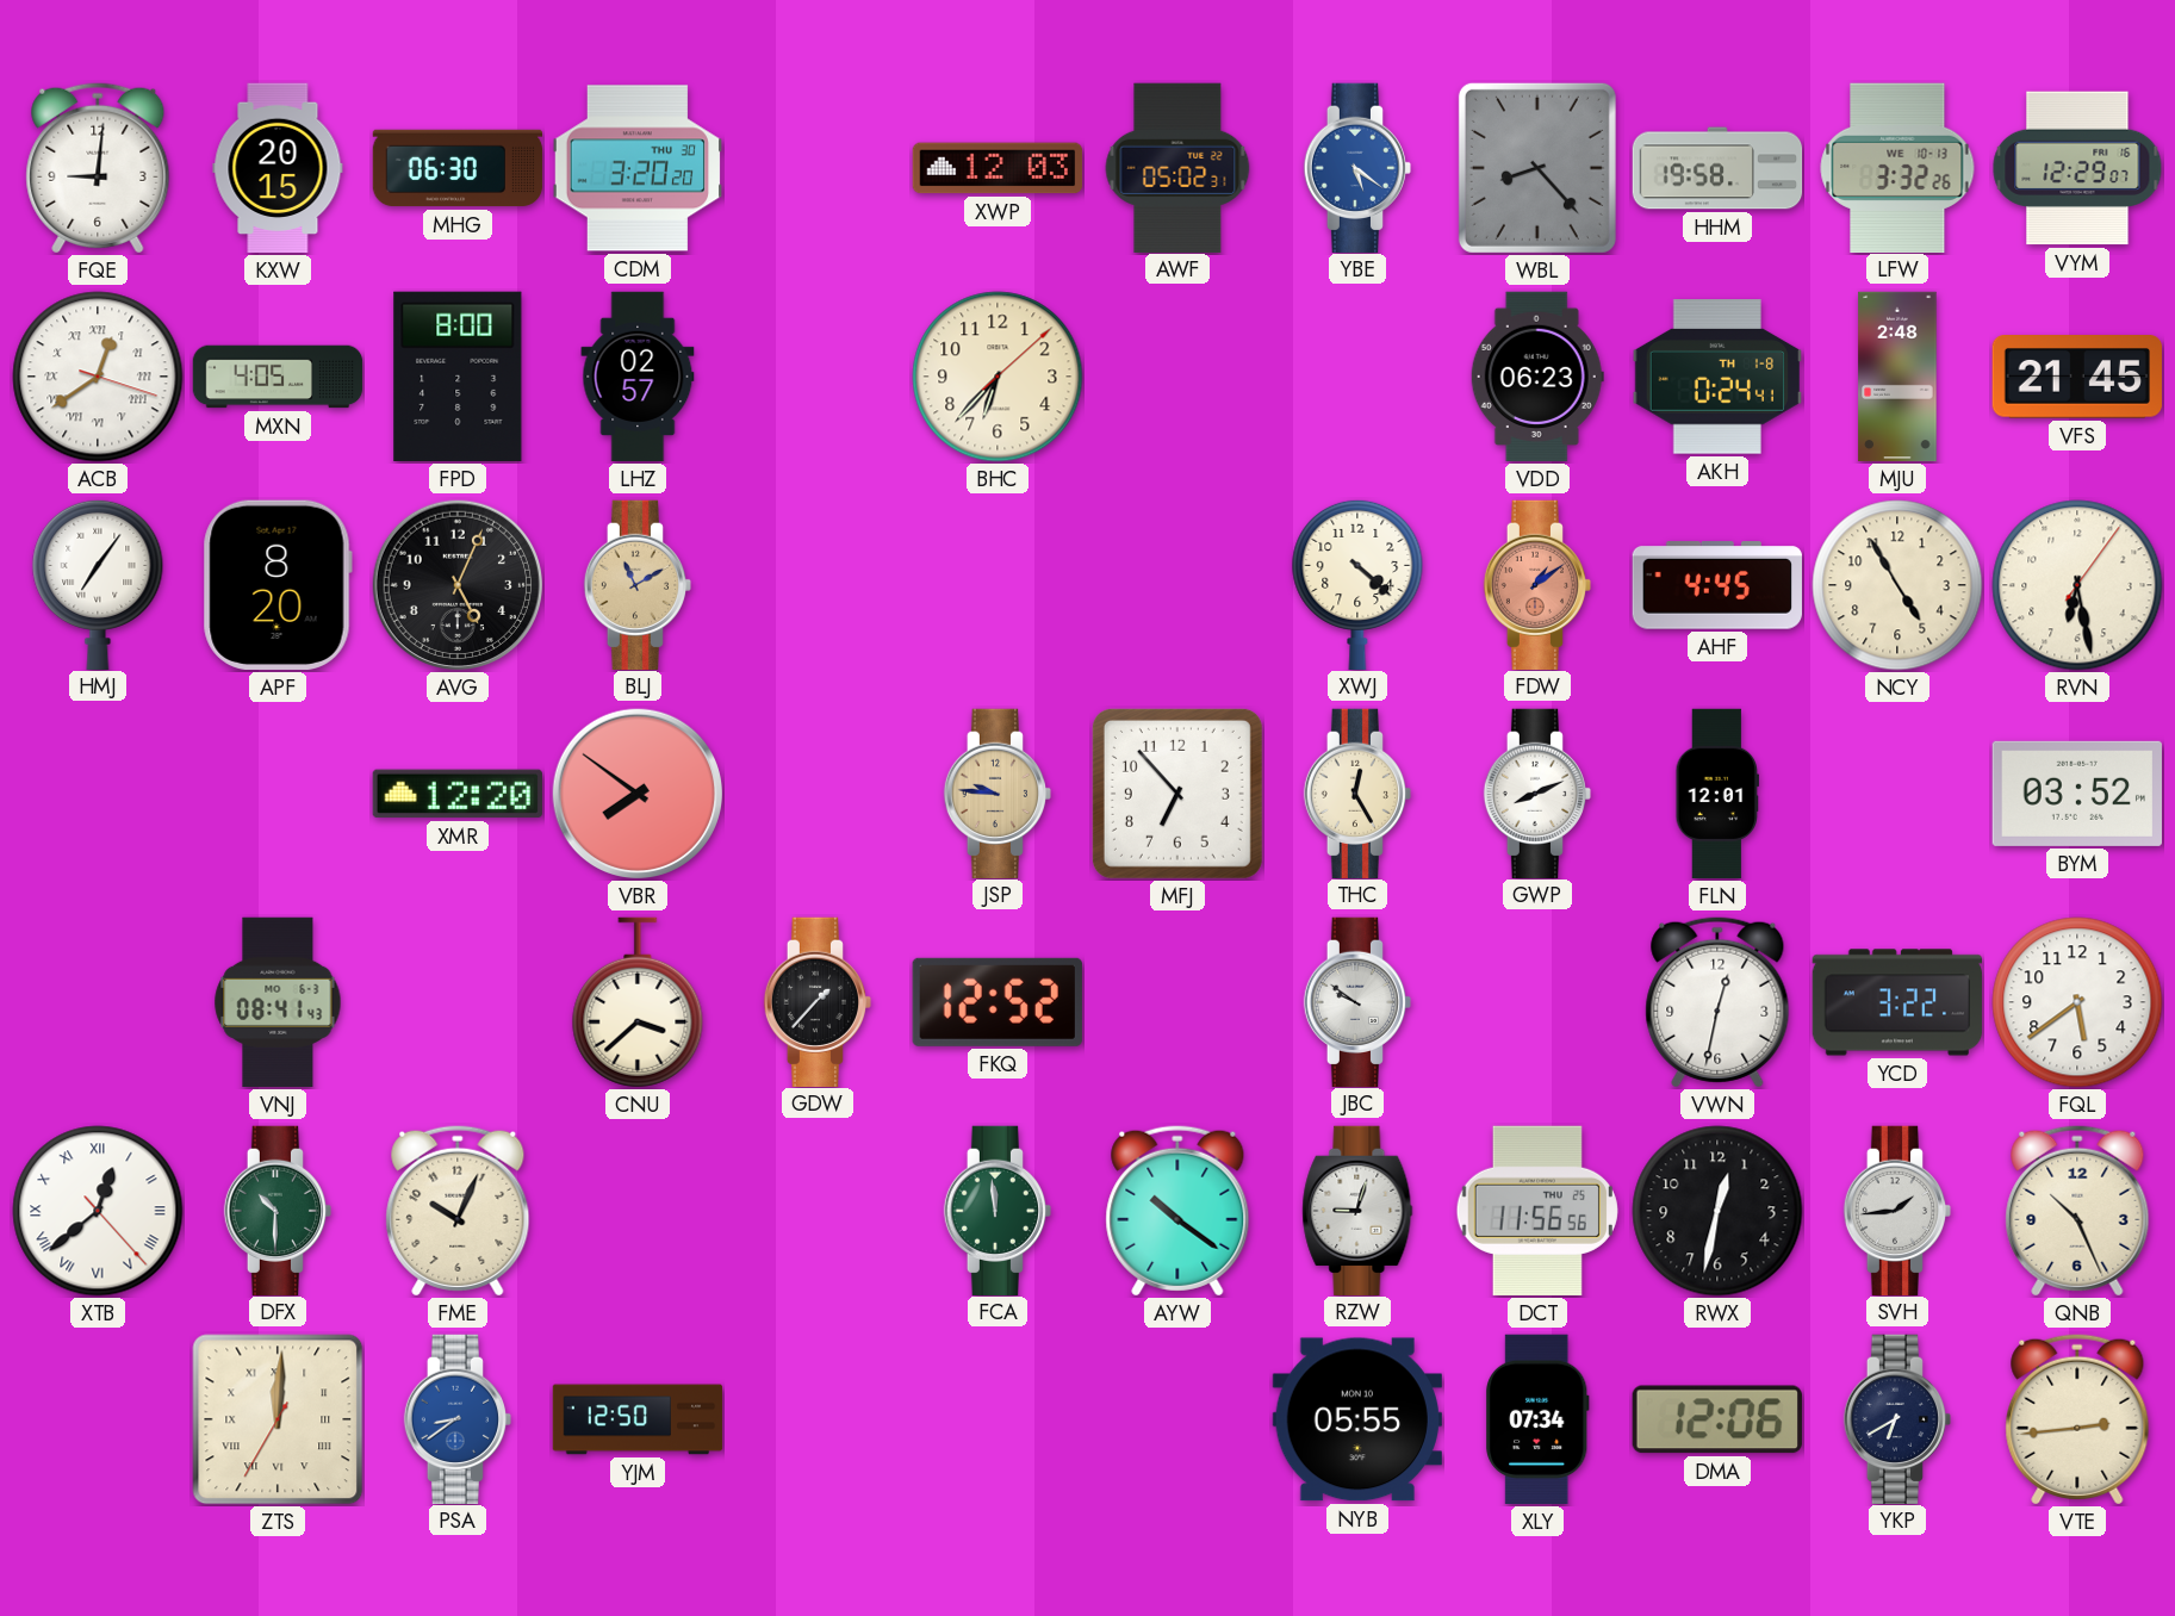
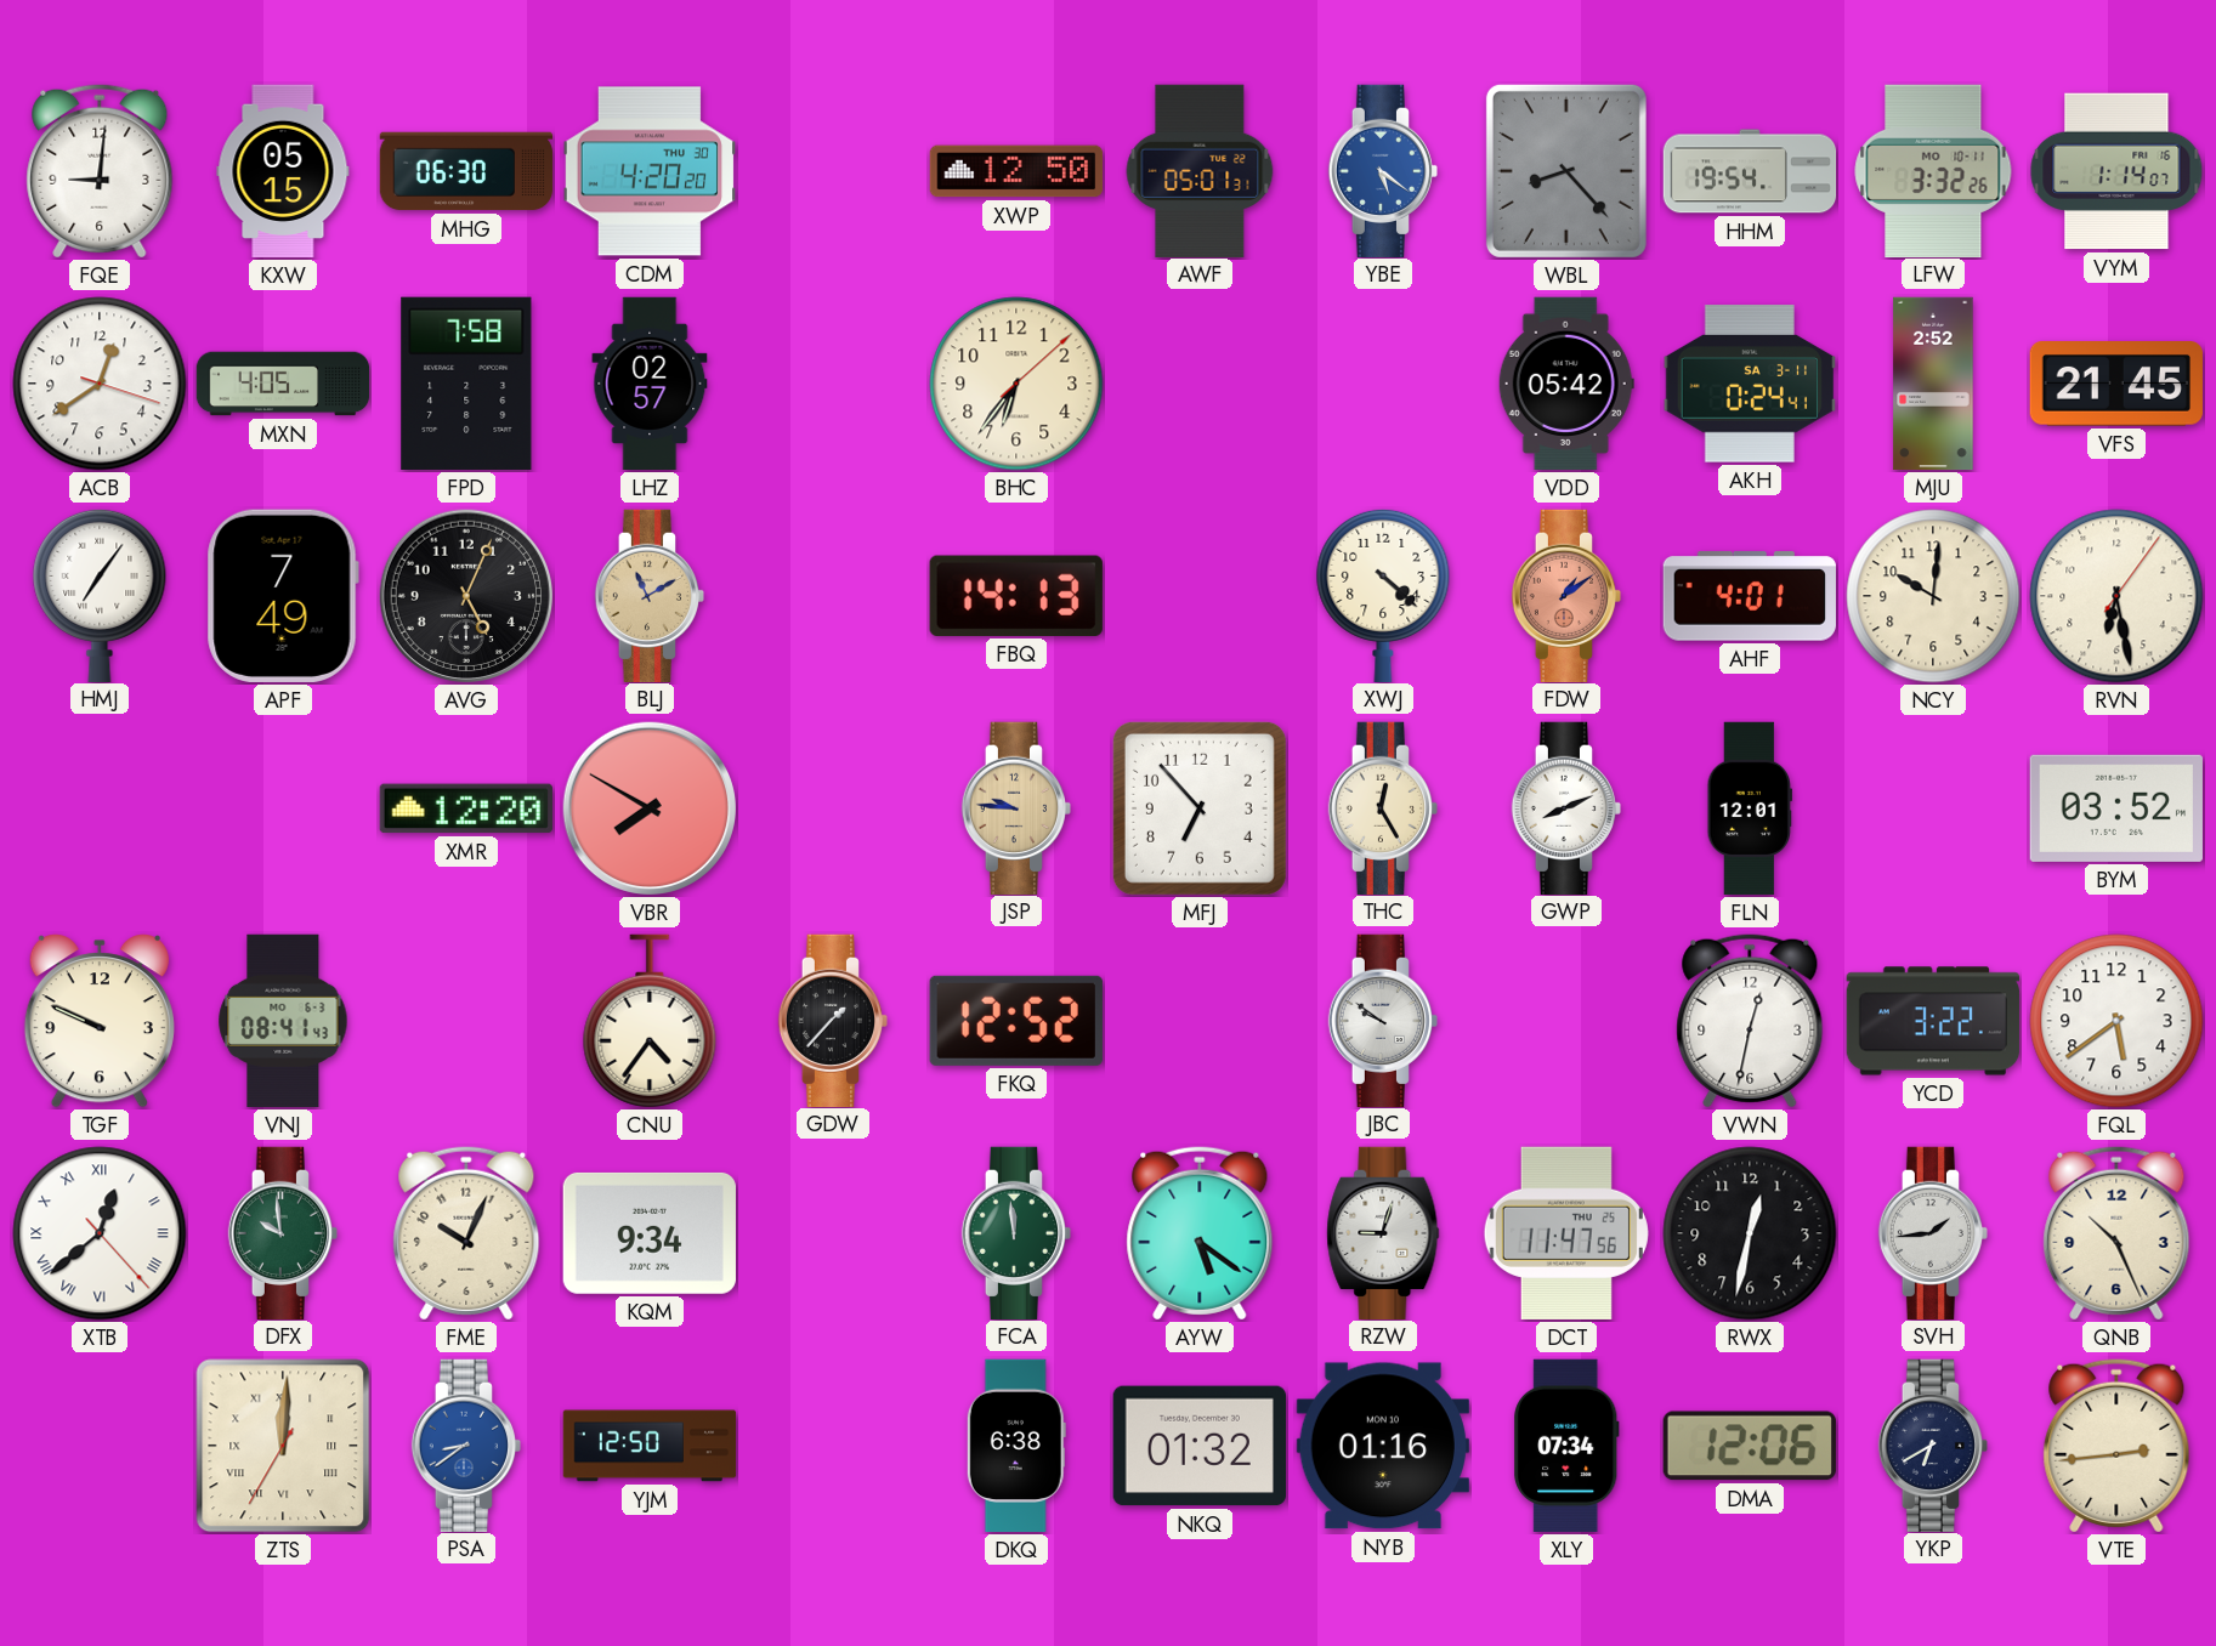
KXW: 20:15 -> 05:15
CDM: 3:20 -> 4:20
XWP: 12:03 -> 12:50
AWF: 05:02 -> 05:01
HHM: 19:58 -> 19:54
LFW date: WE 10-13 -> MO 10-11
VYM: 12:29 -> 1:14
ACB numerals: Roman -> Arabic
FPD: 8:00 -> 7:58
BHC: 6:37 -> 6:36
VDD: 06:23 -> 05:42
AKH date: TH 1-8 -> SA 3-11
MJU: 2:48 -> 2:52
APF: 8:20 -> 7:49
FBQ: none -> 14:13
AHF: 4:45 -> 4:01
NCY: 4:55 -> 10:01
VBR: 7:51 -> 7:50
TGF: none -> 9:49
CNU: 3:38 -> 4:36
DFX: 10:30 -> 9:59
KQM: none -> 9:34
AYW: 10:21 -> 5:21
DCT: 11:56 -> 11:47
DKQ: none -> 6:38
NKQ: none -> 01:32
NYB: 05:55 -> 01:16
